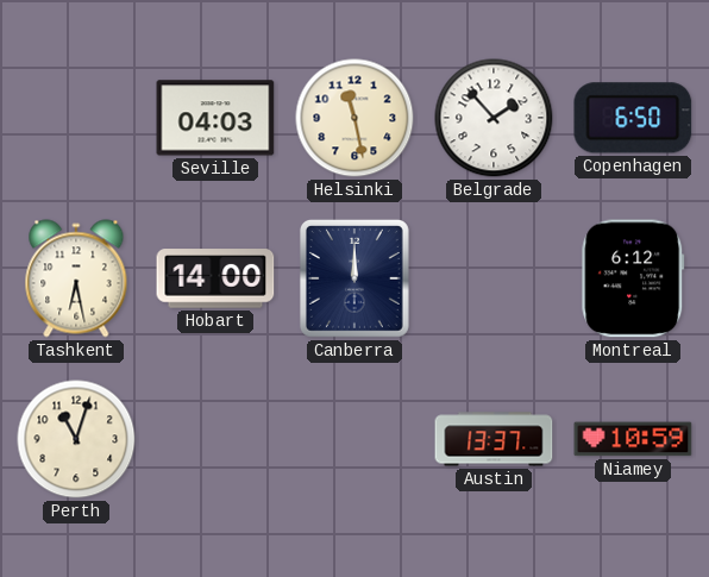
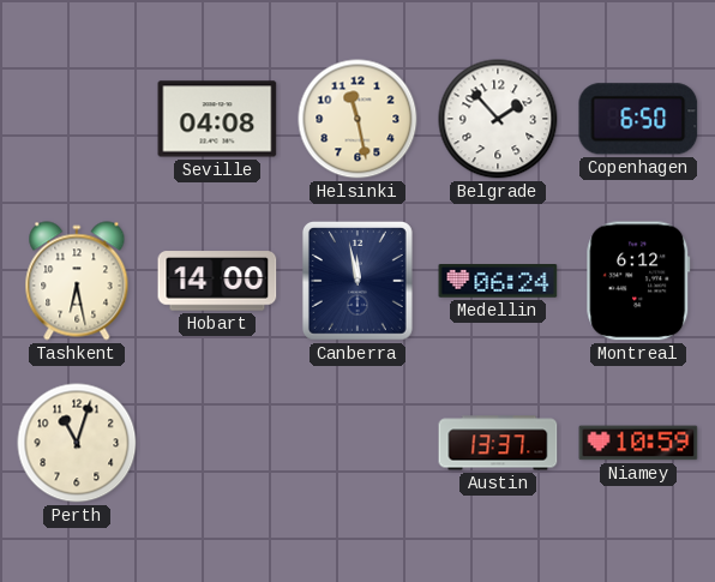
Seville: 04:03 -> 04:08
Canberra: 12:00 -> 11:58
Medellin: none -> 06:24
